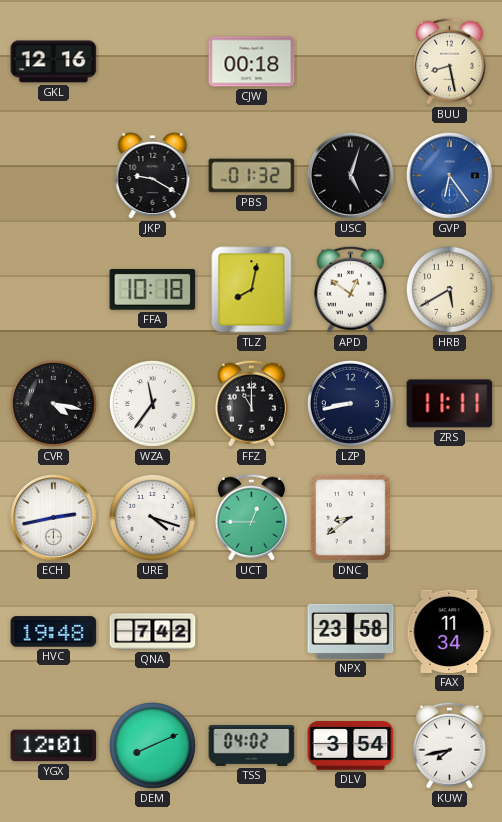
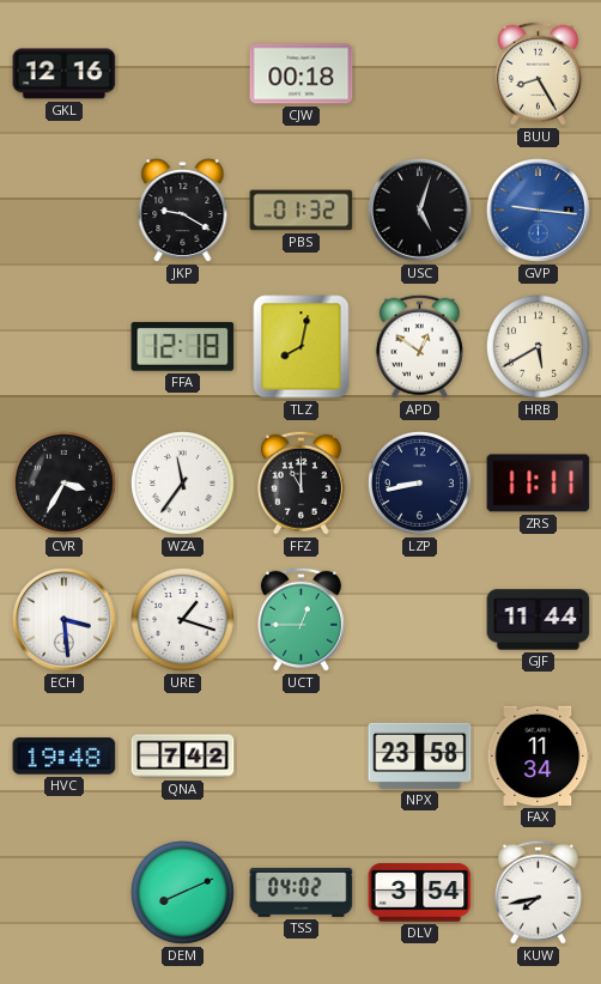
BUU: 8:28 -> 8:25
GVP: 6:24 -> 9:16
FFA: 10:18 -> 12:18
CVR: 4:17 -> 3:35
ECH: 2:43 -> 3:29
URE: 4:18 -> 1:18
DNC: 8:39 -> none
GJF: none -> 11:44
YGX: 12:01 -> none
